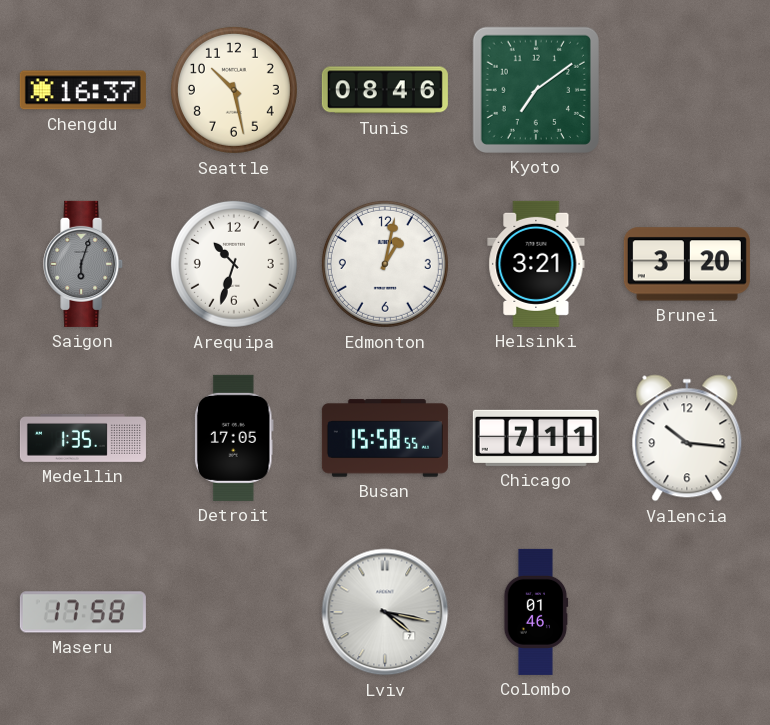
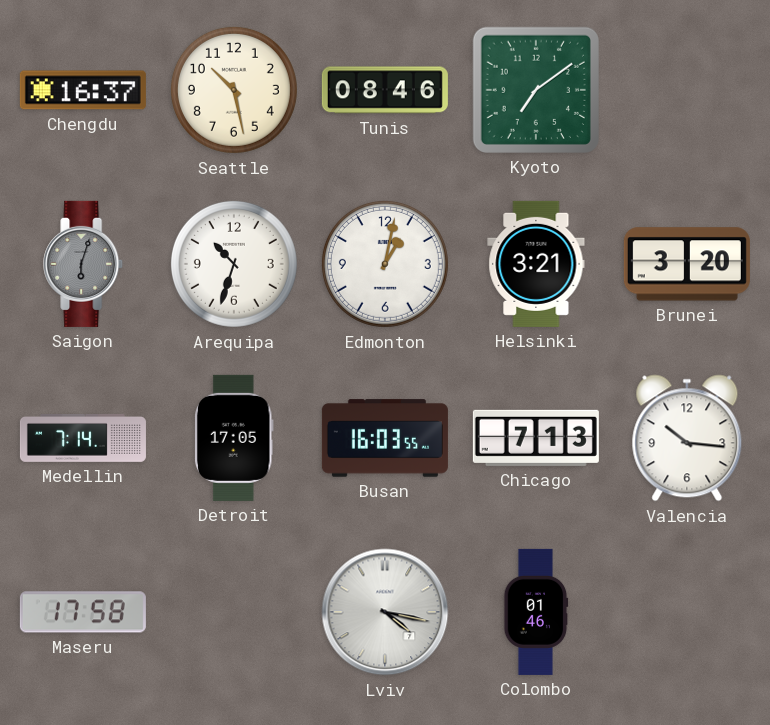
Medellin: 1:35 -> 7:14
Busan: 15:58 -> 16:03
Chicago: 7:11 -> 7:13
